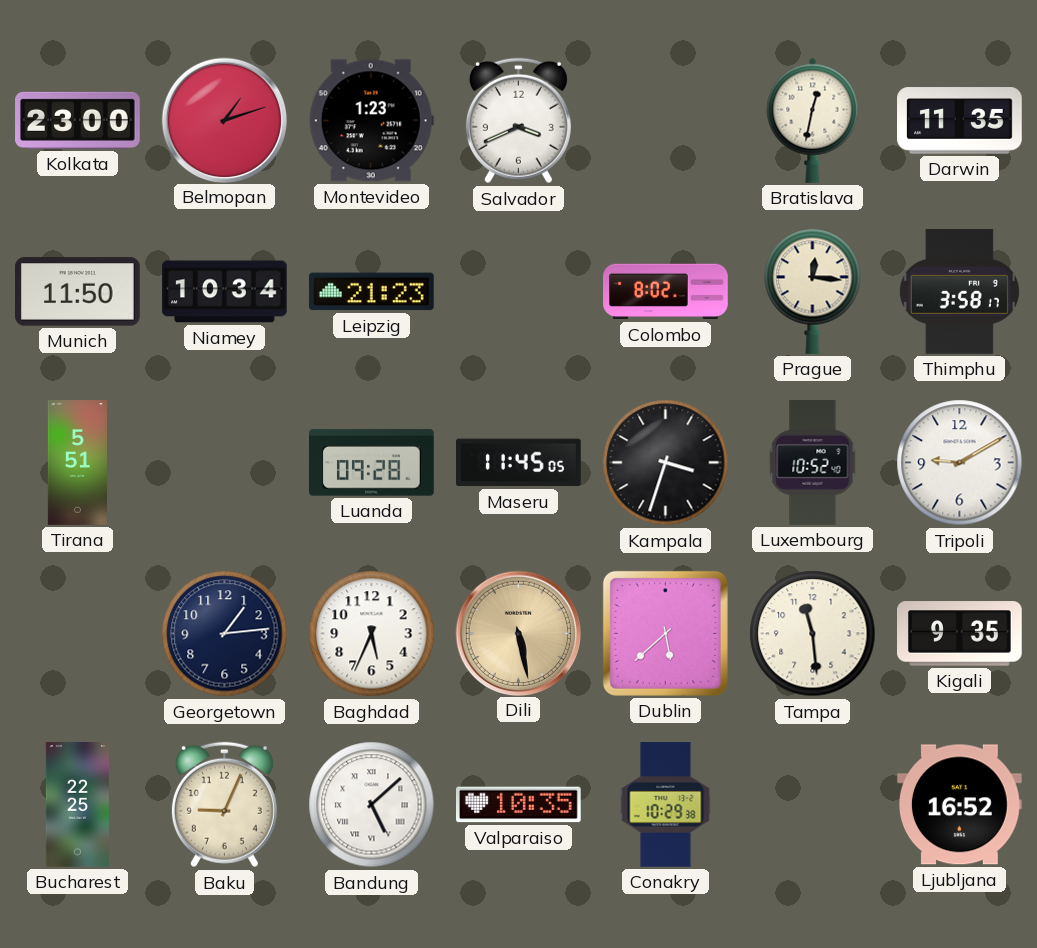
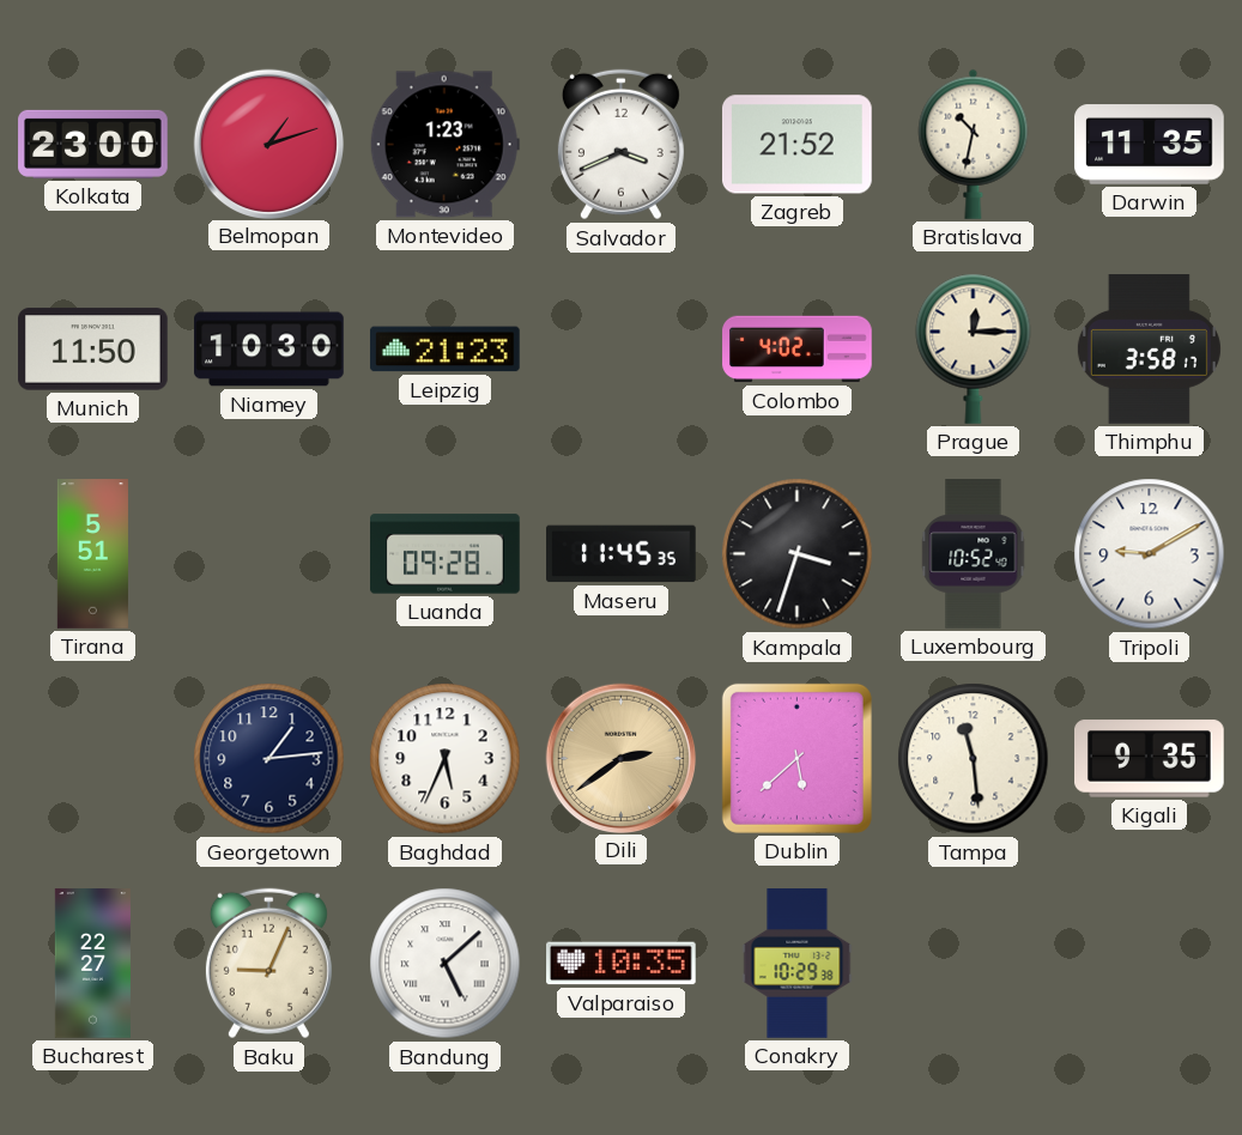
Zagreb: none -> 21:52
Bratislava: 12:32 -> 10:32
Niamey: 10:34 -> 10:30
Colombo: 8:02 -> 4:02
Prague: 12:16 -> 12:15
Maseru: 11:45:05 -> 11:45:35
Dili: 5:28 -> 2:39
Bucharest: 22:25 -> 22:27
Ljubljana: 16:52 -> none
